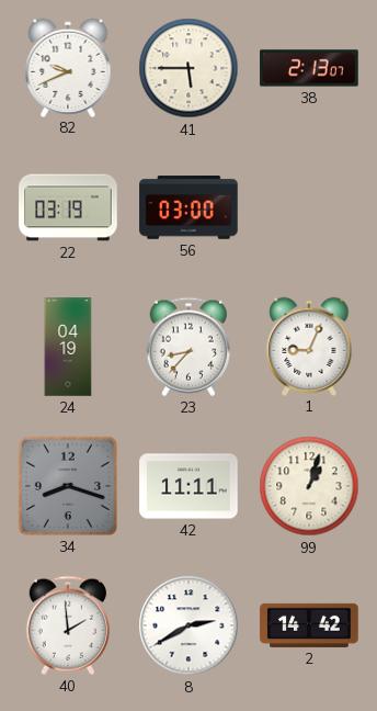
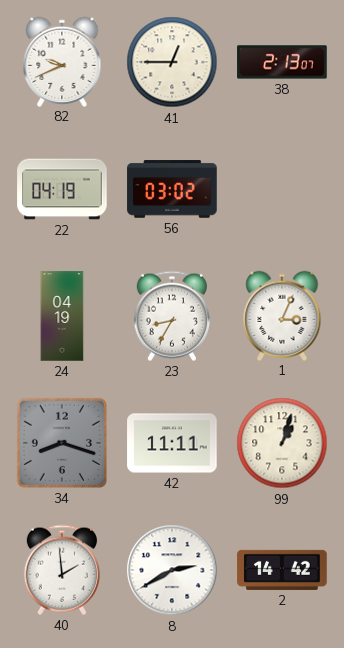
41: 5:45 -> 12:45
22: 03:19 -> 04:19
56: 03:00 -> 03:02
23: 8:37 -> 8:35
1: 9:04 -> 3:04
